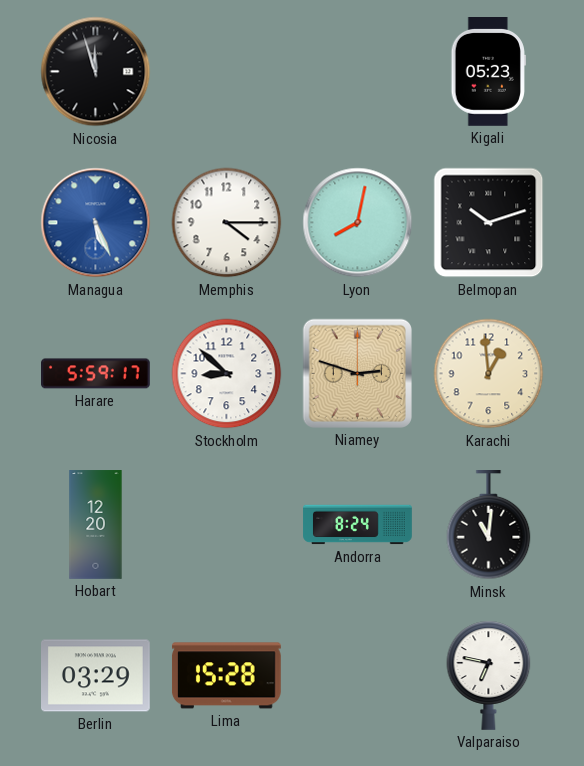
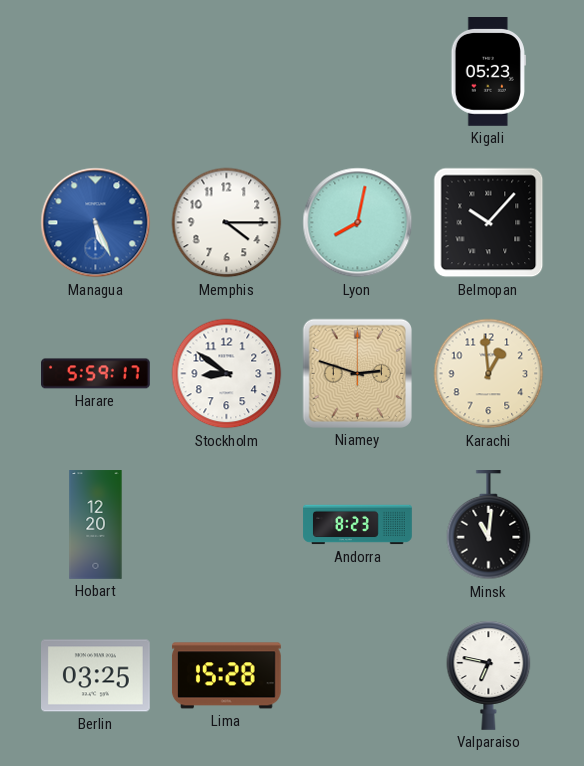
Nicosia: 11:57 -> none
Belmopan: 10:12 -> 10:07
Stockholm: 8:52 -> 8:51
Andorra: 8:24 -> 8:23
Berlin: 03:29 -> 03:25
